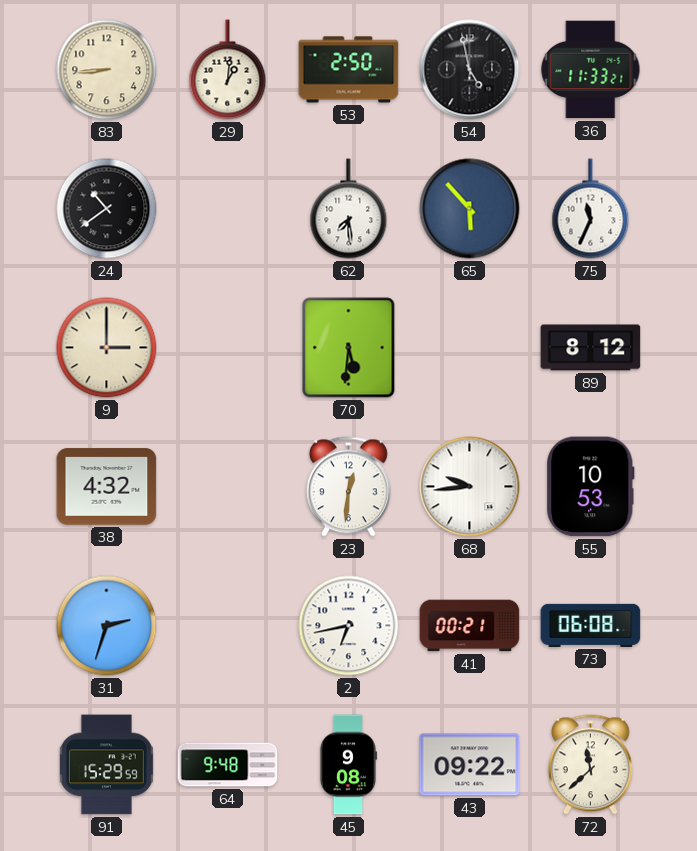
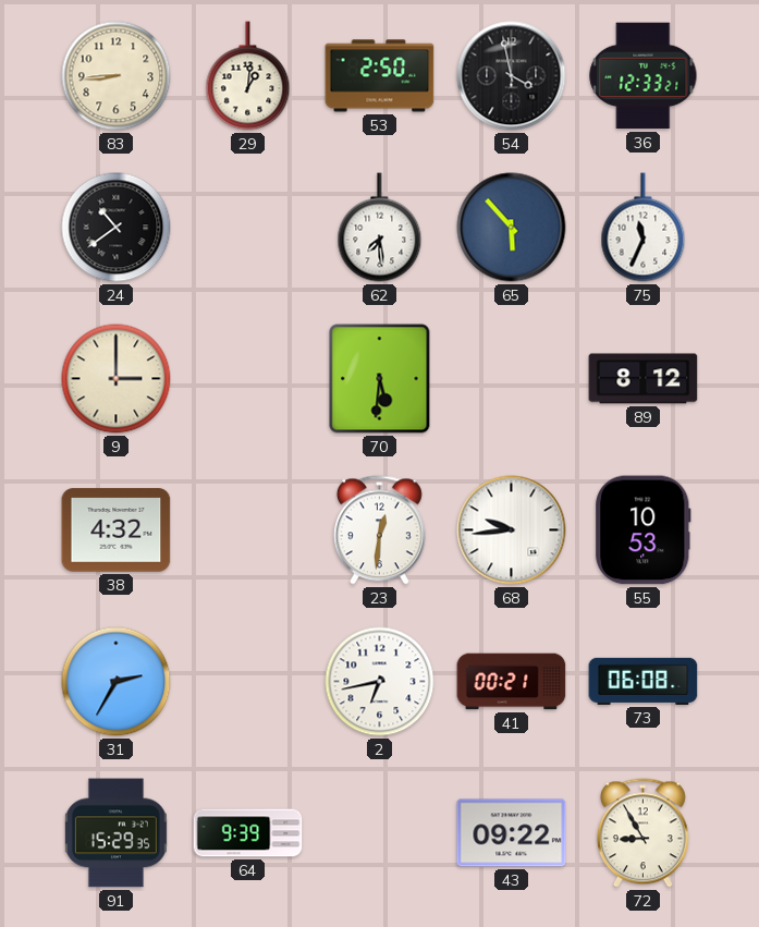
54: 4:58 -> 3:58
36: 11:33 -> 12:33
31: 2:33 -> 2:35
91: 15:29:59 -> 15:29:35
64: 9:48 -> 9:39
45: 9:08 -> none
72: 11:38 -> 8:55
